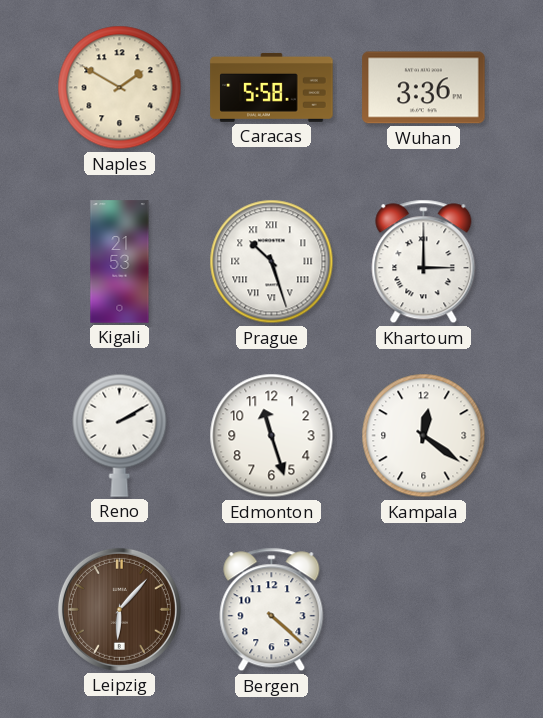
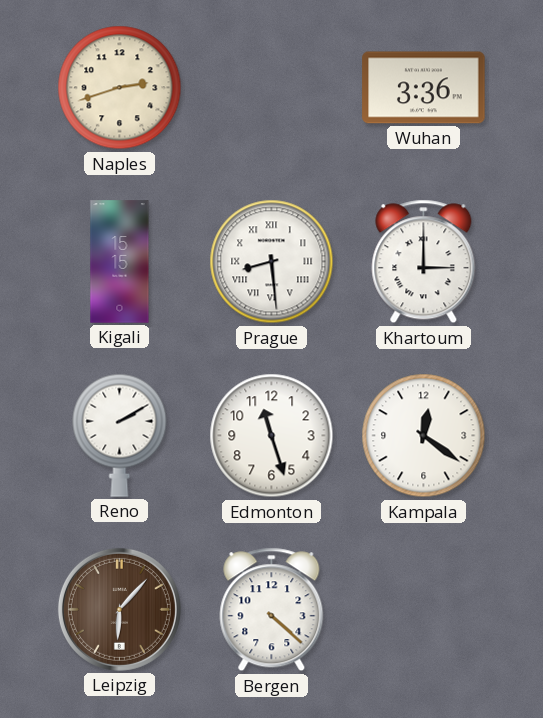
Naples: 1:50 -> 2:42
Caracas: 5:58 -> none
Kigali: 21:53 -> 15:15
Prague: 10:27 -> 8:29
